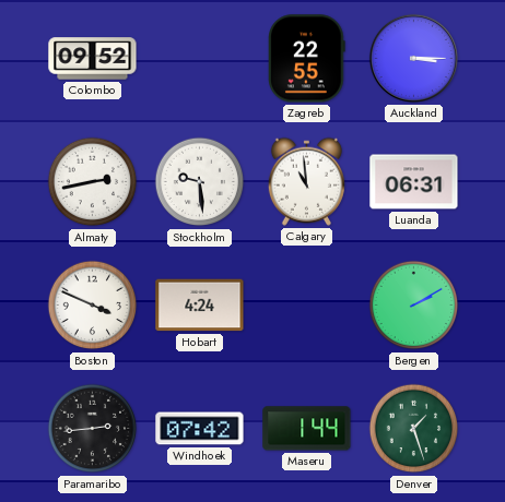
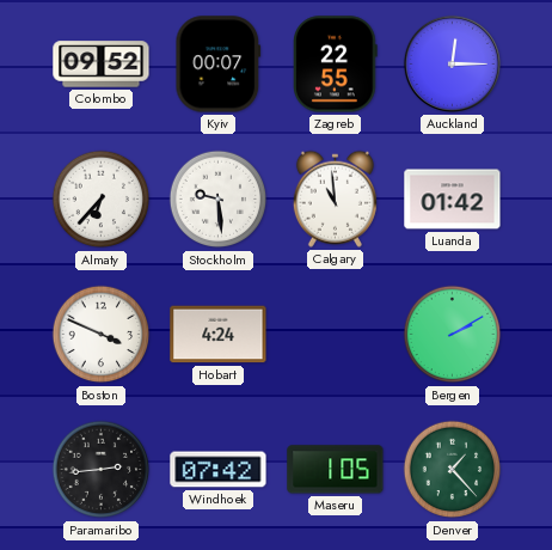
Kyiv: none -> 00:07
Auckland: 3:15 -> 12:15
Almaty: 2:43 -> 6:37
Luanda: 06:31 -> 01:42
Maseru: 1:44 -> 1:05
Denver: 1:27 -> 1:23
